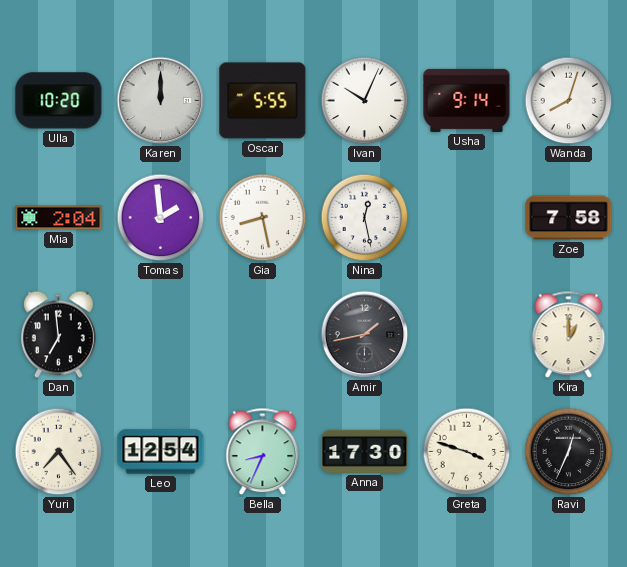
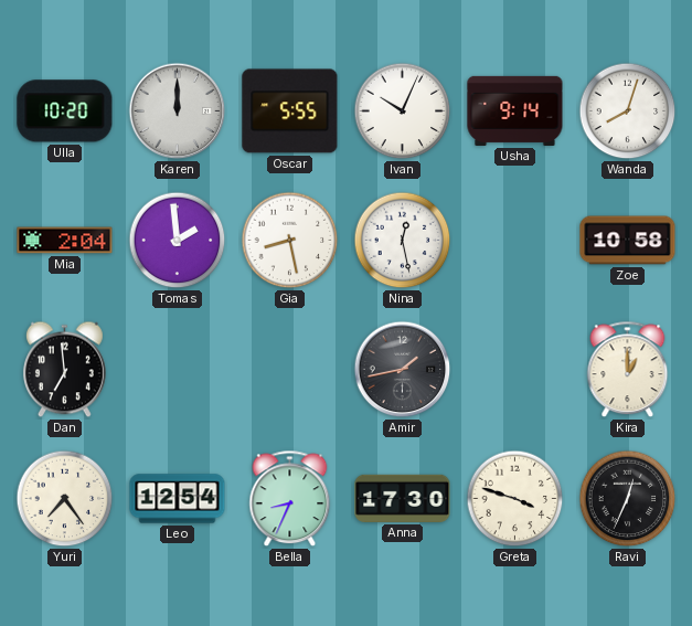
Zoe: 7:58 -> 10:58
